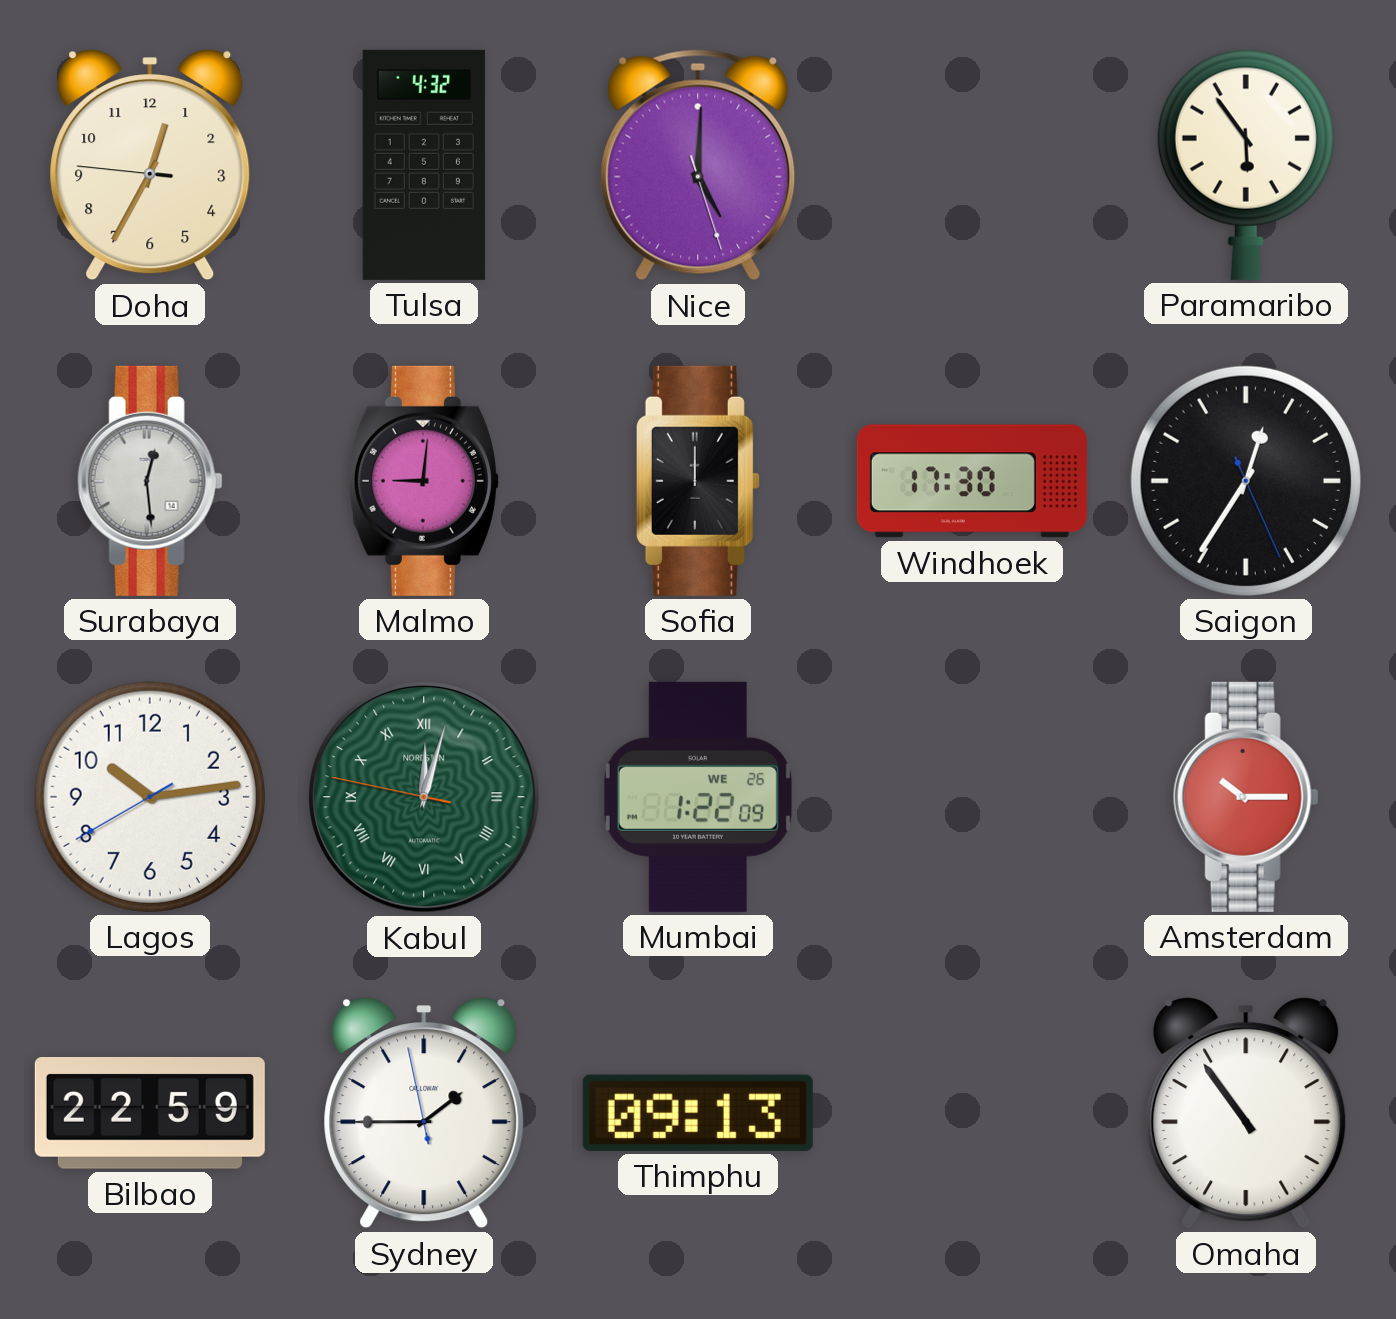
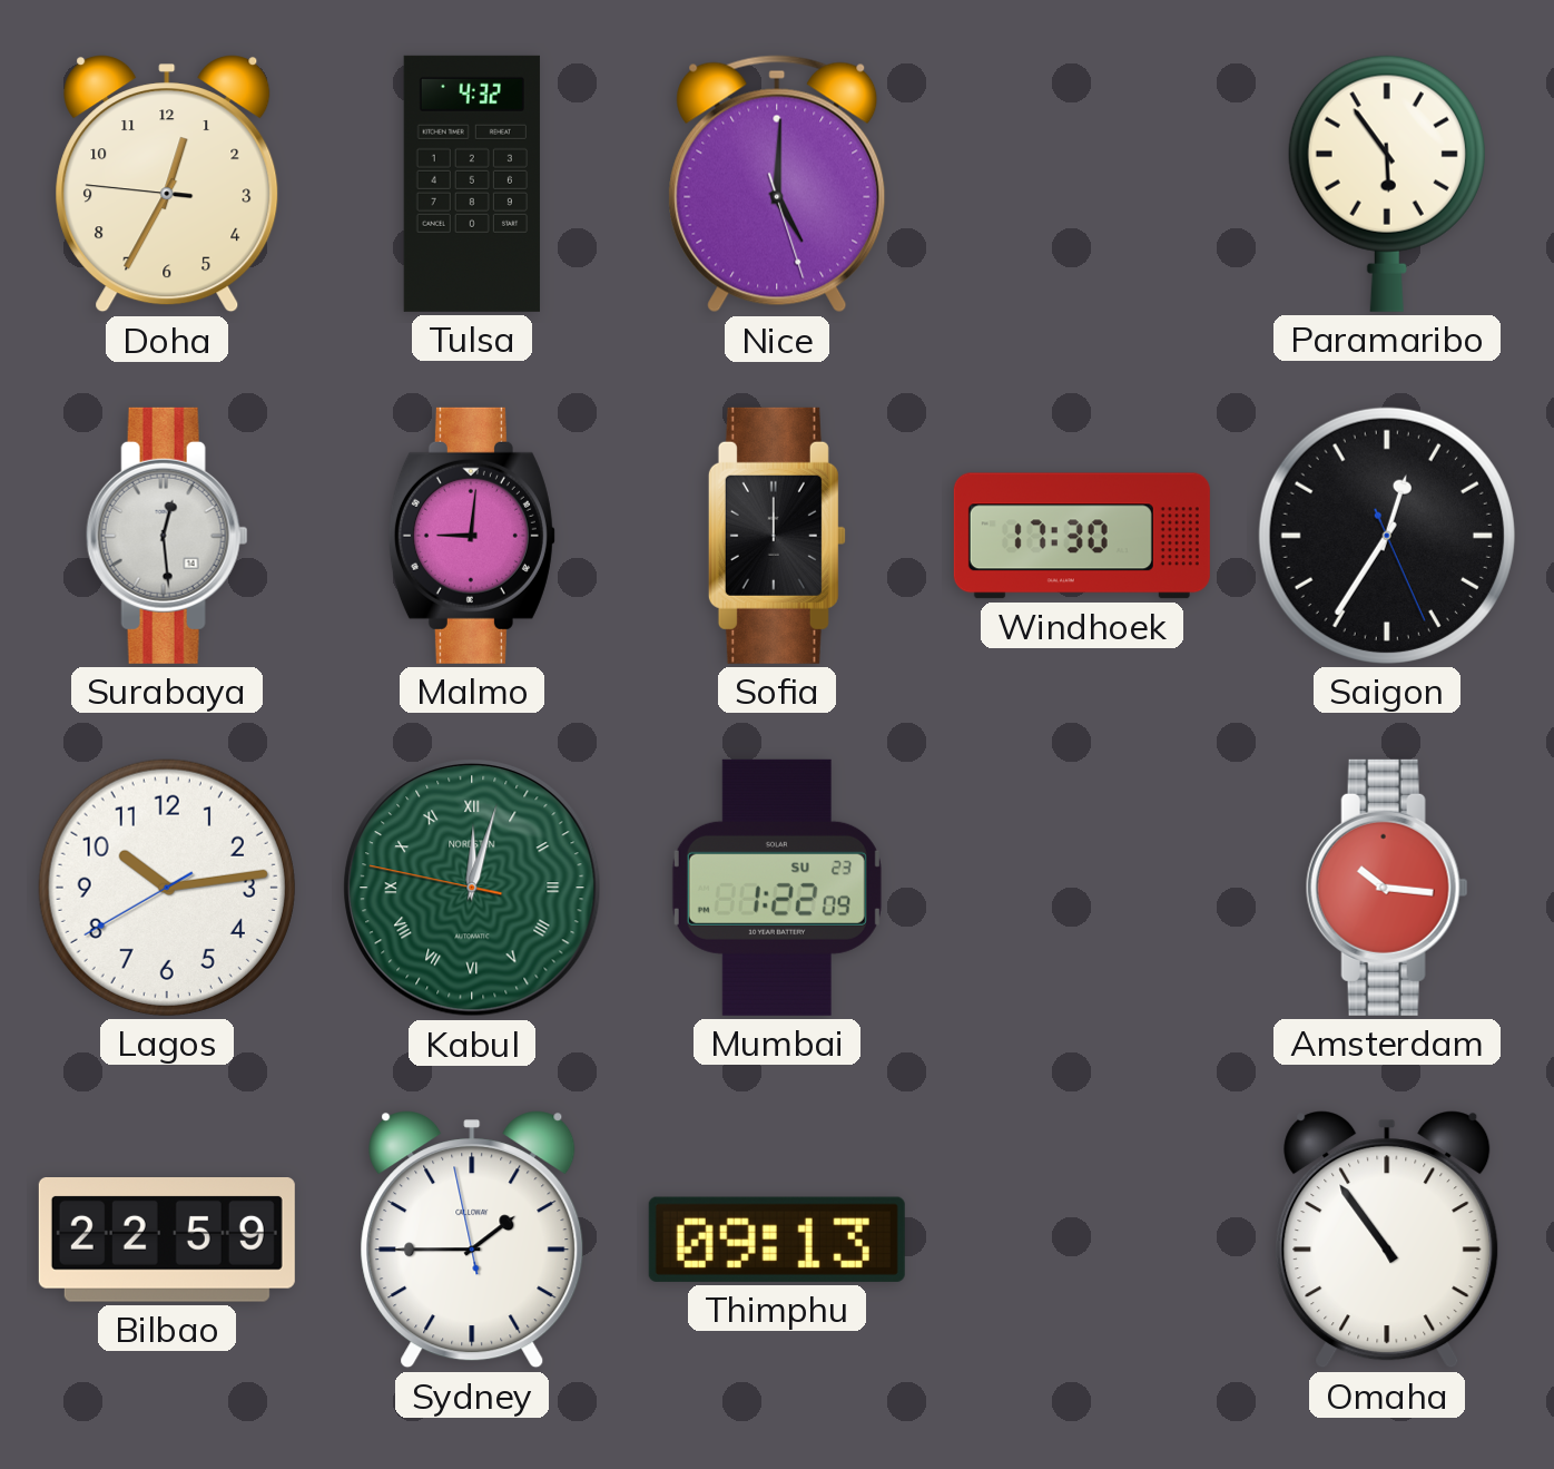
Mumbai date: WE 26 -> SU 23
Amsterdam: 10:15 -> 10:16
